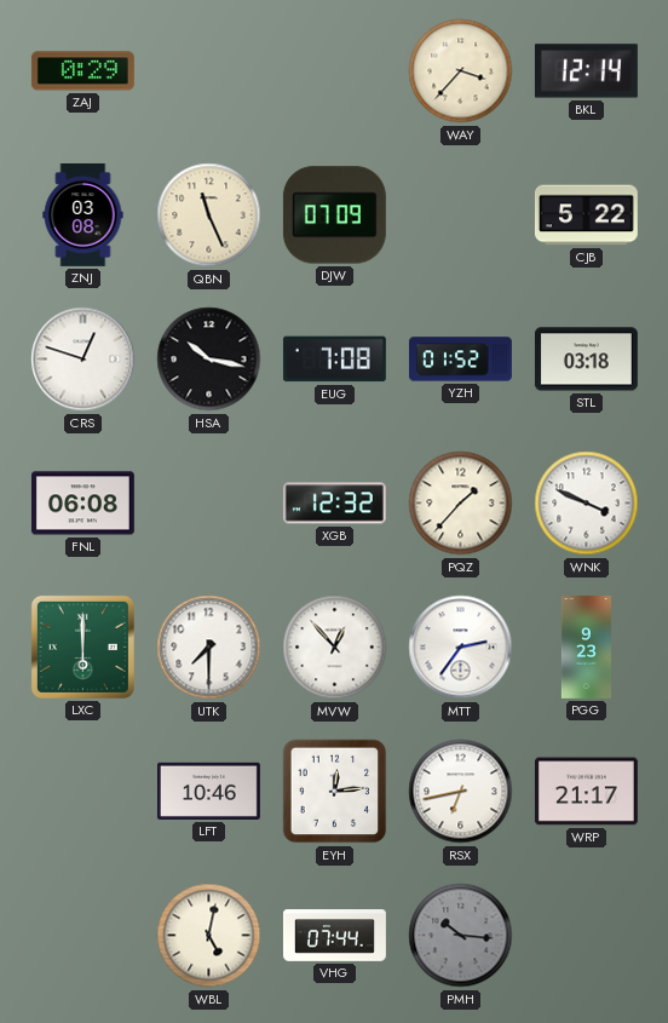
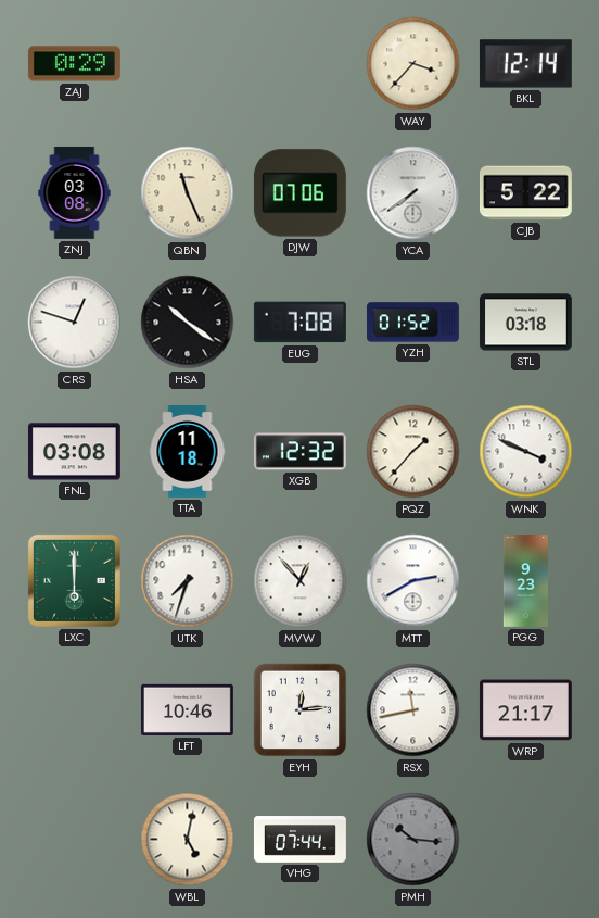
DJW: 07:09 -> 07:06
YCA: none -> 7:39
HSA: 10:17 -> 10:21
FNL: 06:08 -> 03:08
TTA: none -> 11:18
UTK: 7:30 -> 7:33
MTT: 2:36 -> 2:40
RSX: 6:43 -> 11:43
